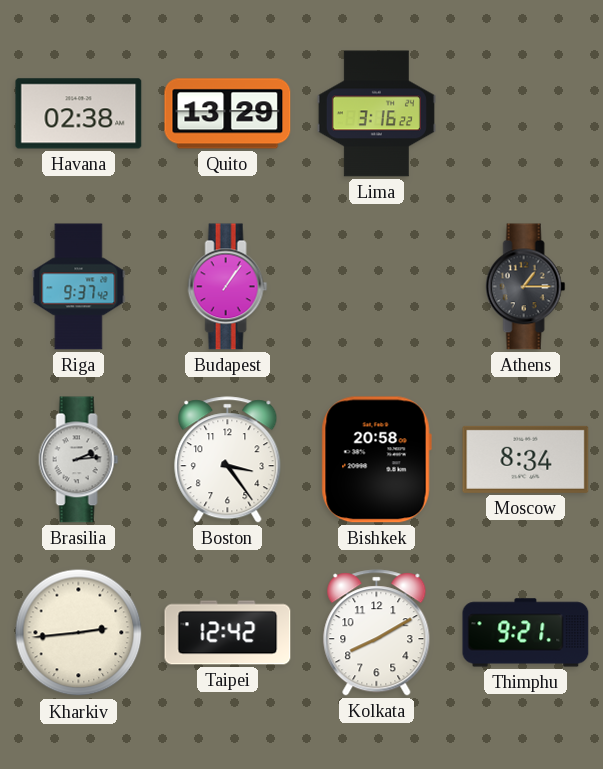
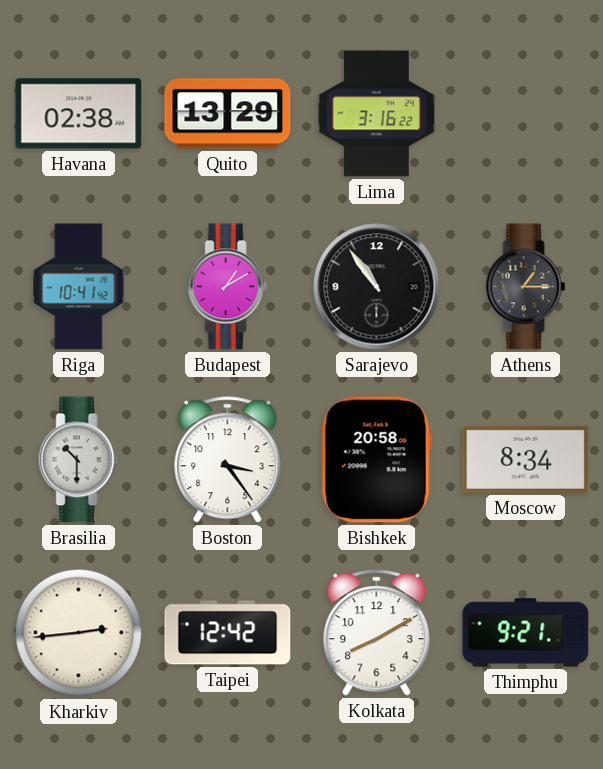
Riga: 9:37 -> 10:41
Budapest: 1:06 -> 1:10
Sarajevo: none -> 10:54
Brasilia: 2:14 -> 10:30
